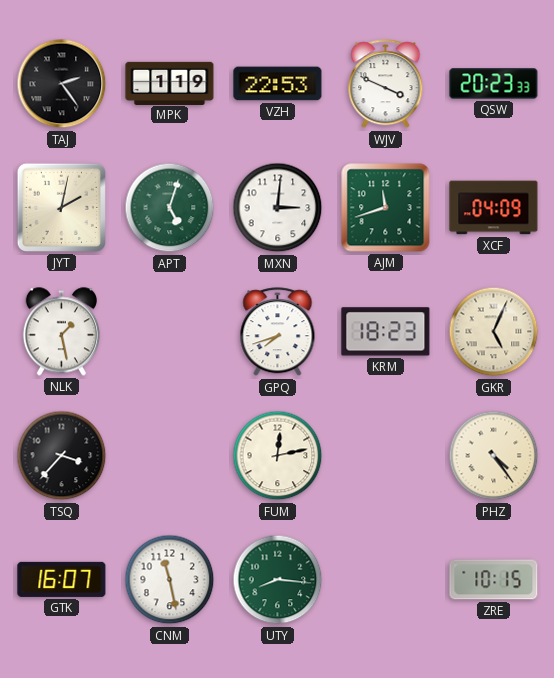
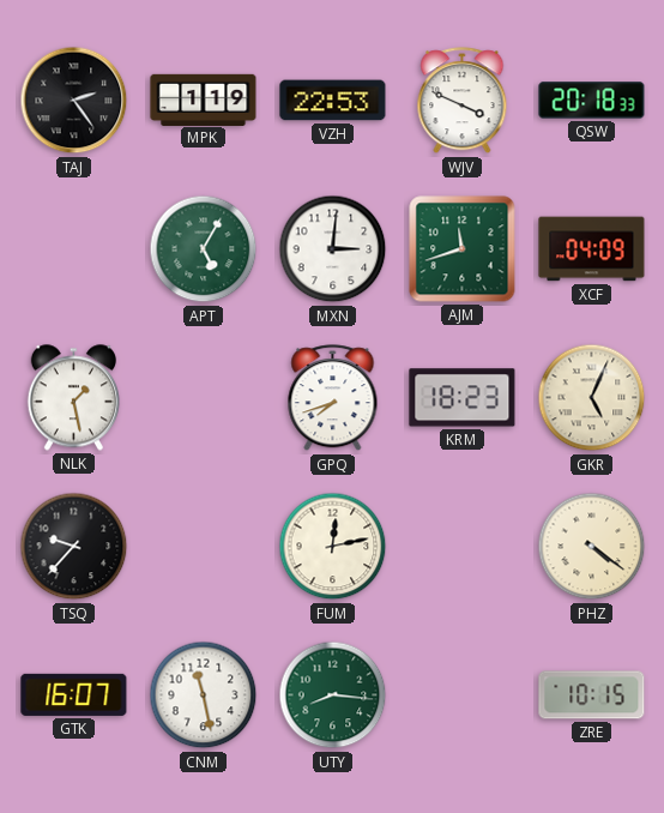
QSW: 20:23 -> 20:18
JYT: 2:02 -> none
APT: 5:03 -> 5:05
TSQ: 3:37 -> 9:37
PHZ: 4:24 -> 4:21
